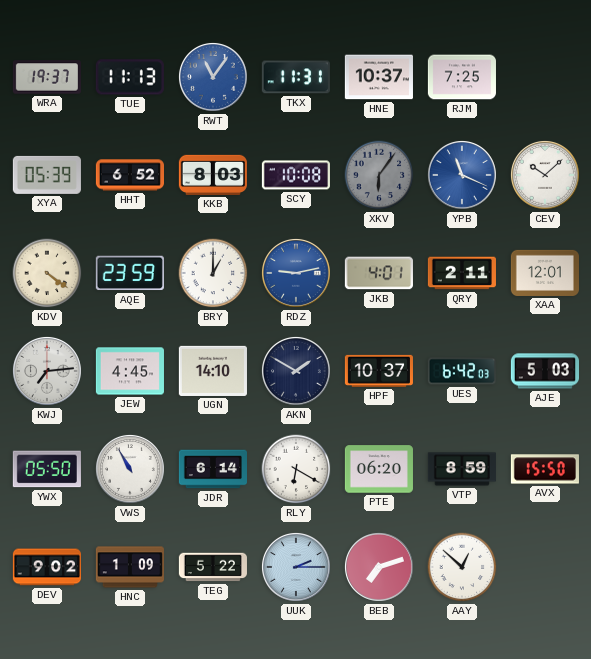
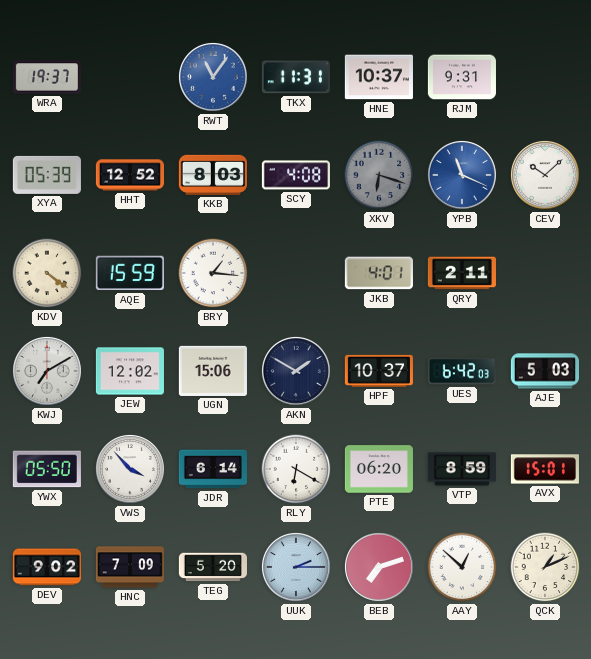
TUE: 11:13 -> none
RJM: 7:25 -> 9:31
HHT: 6:52 -> 12:52
SCY: 10:08 -> 4:08
XKV: 6:06 -> 6:18
AQE: 23:59 -> 15:59
BRY: 1:00 -> 1:16
RDZ: 9:13 -> none
XAA: 12:01 -> none
KWJ: 7:14 -> 7:10
JEW: 4:45 -> 12:02
UGN: 14:10 -> 15:06
VWS: 10:55 -> 3:53
AVX: 15:50 -> 15:01
HNC: 1:09 -> 7:09
TEG: 5:22 -> 5:20
QCK: none -> 1:11
